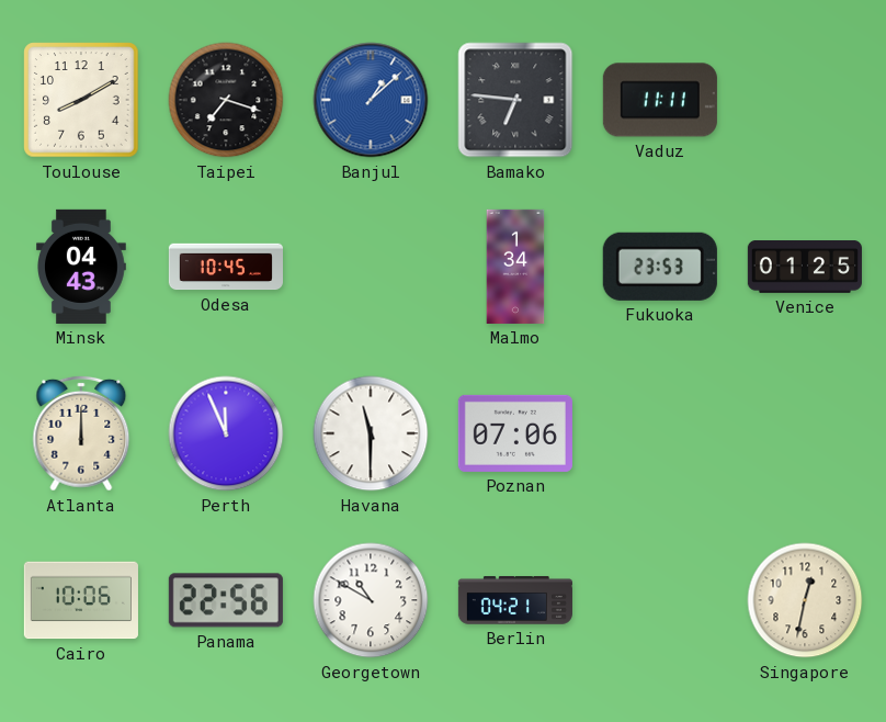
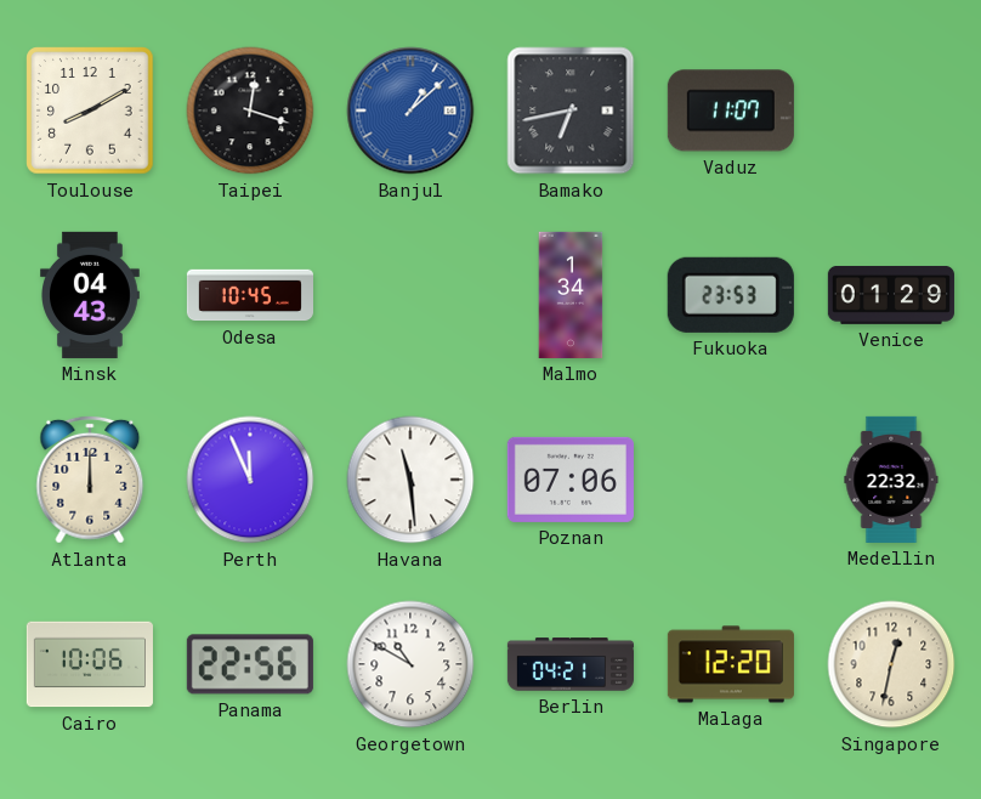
Taipei: 7:18 -> 12:18
Bamako: 6:46 -> 6:43
Vaduz: 11:11 -> 11:07
Venice: 01:25 -> 01:29
Havana: 11:30 -> 11:29
Medellin: none -> 22:32
Malaga: none -> 12:20
